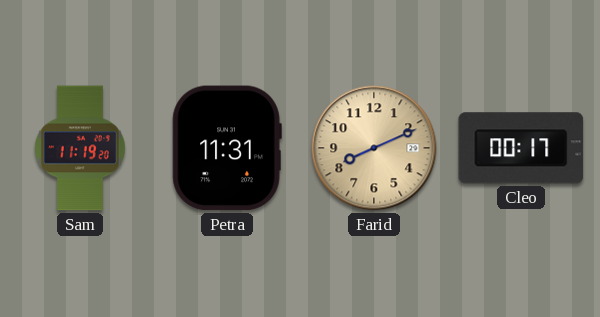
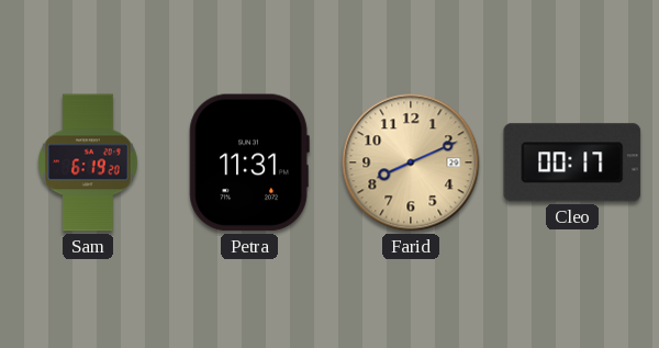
Sam: 11:19 -> 6:19
